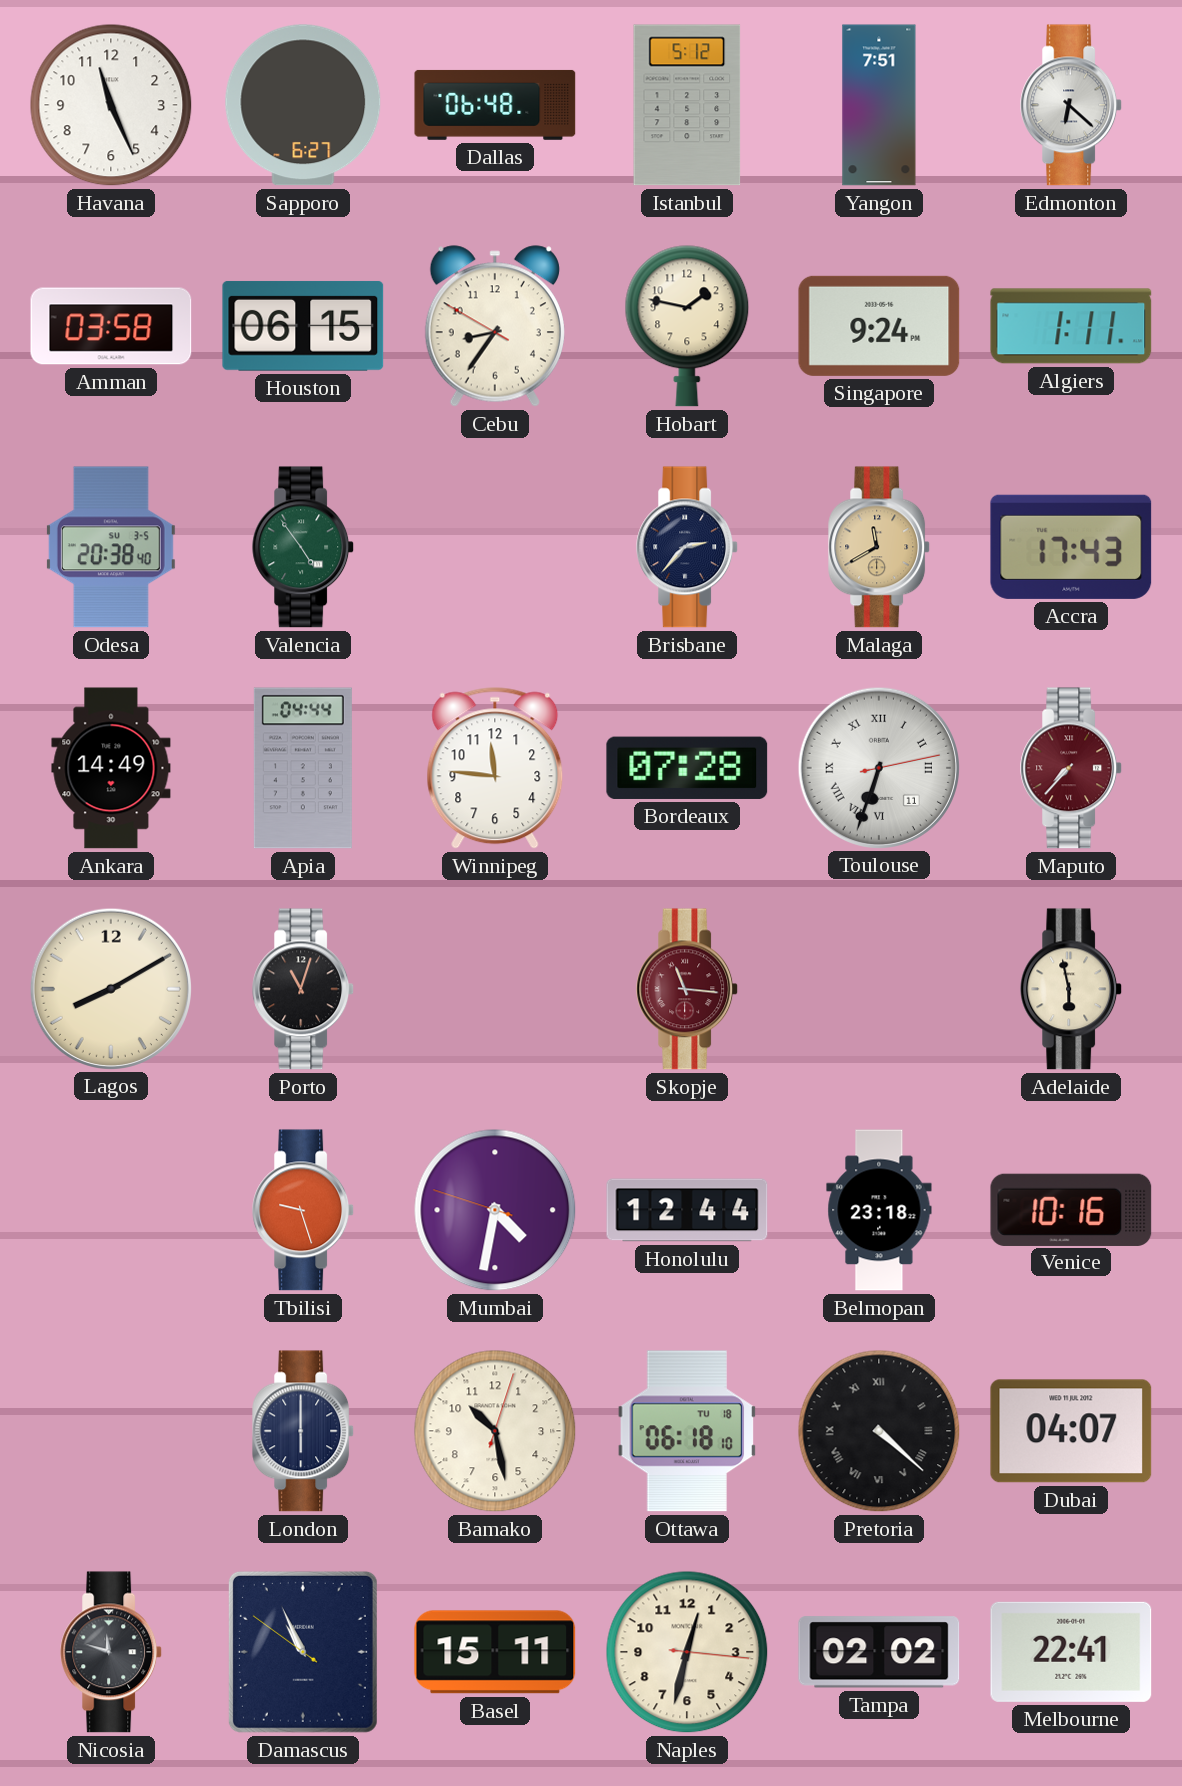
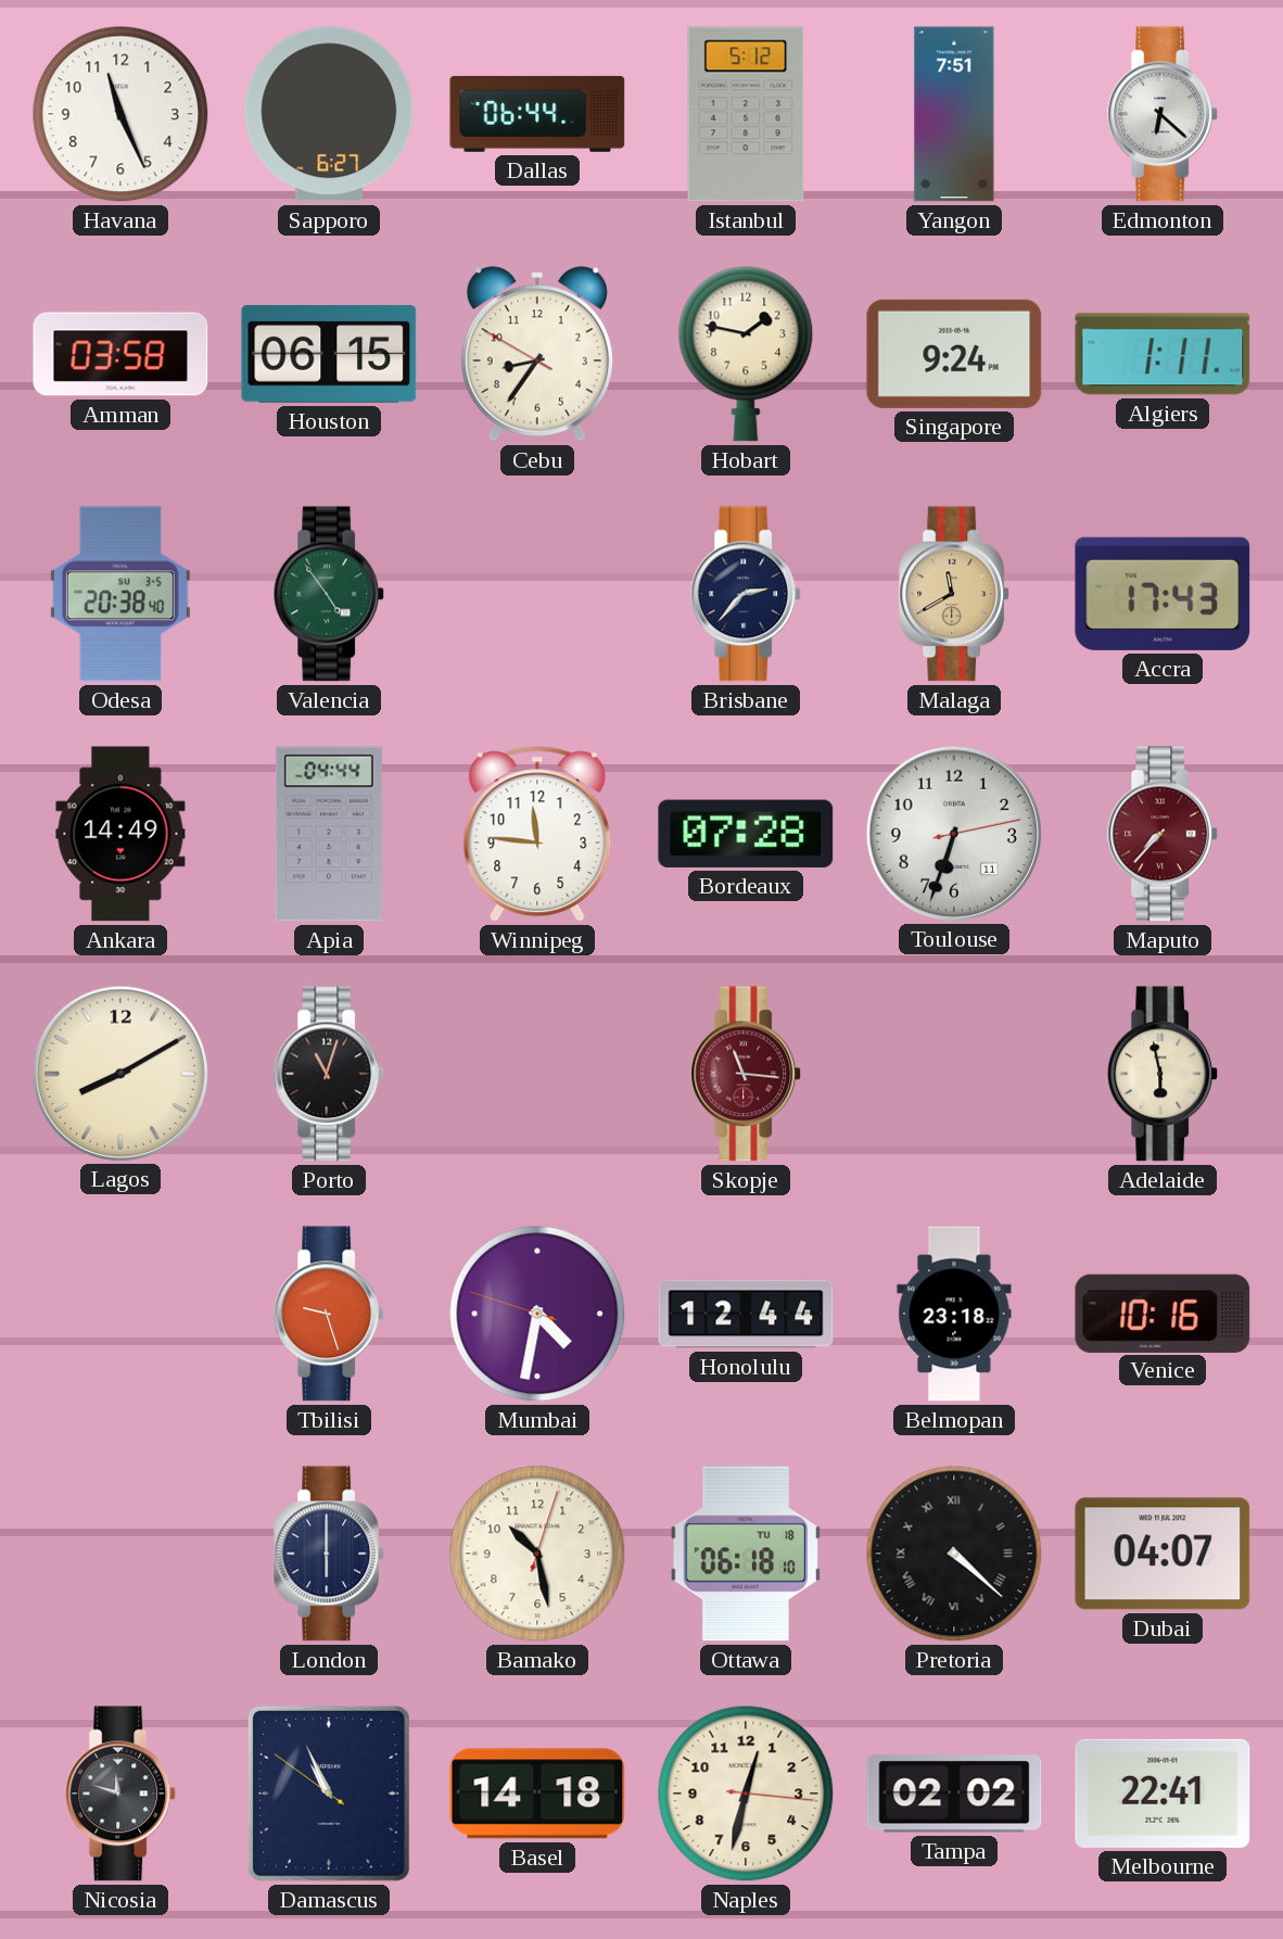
Dallas: 06:48 -> 06:44
Toulouse numerals: Roman -> Arabic
Basel: 15:11 -> 14:18
